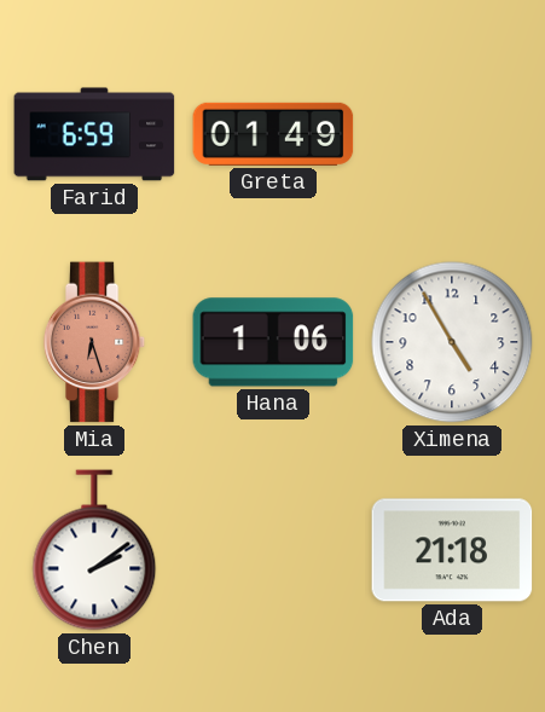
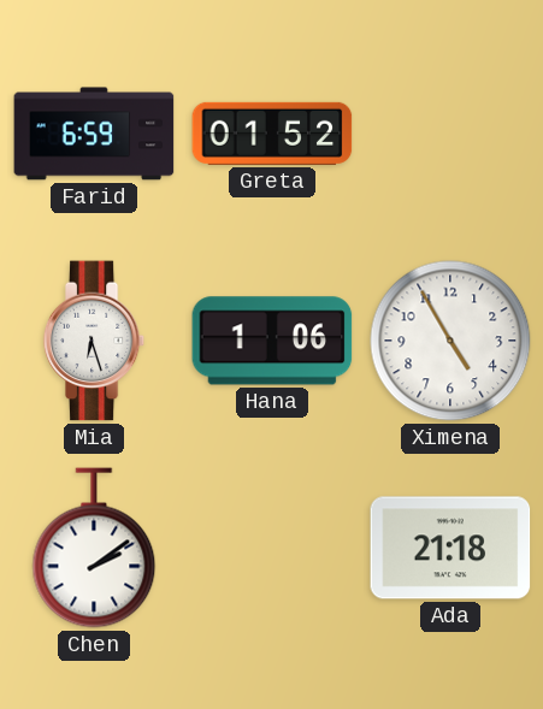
Greta: 01:49 -> 01:52
Mia dial: salmon -> white
